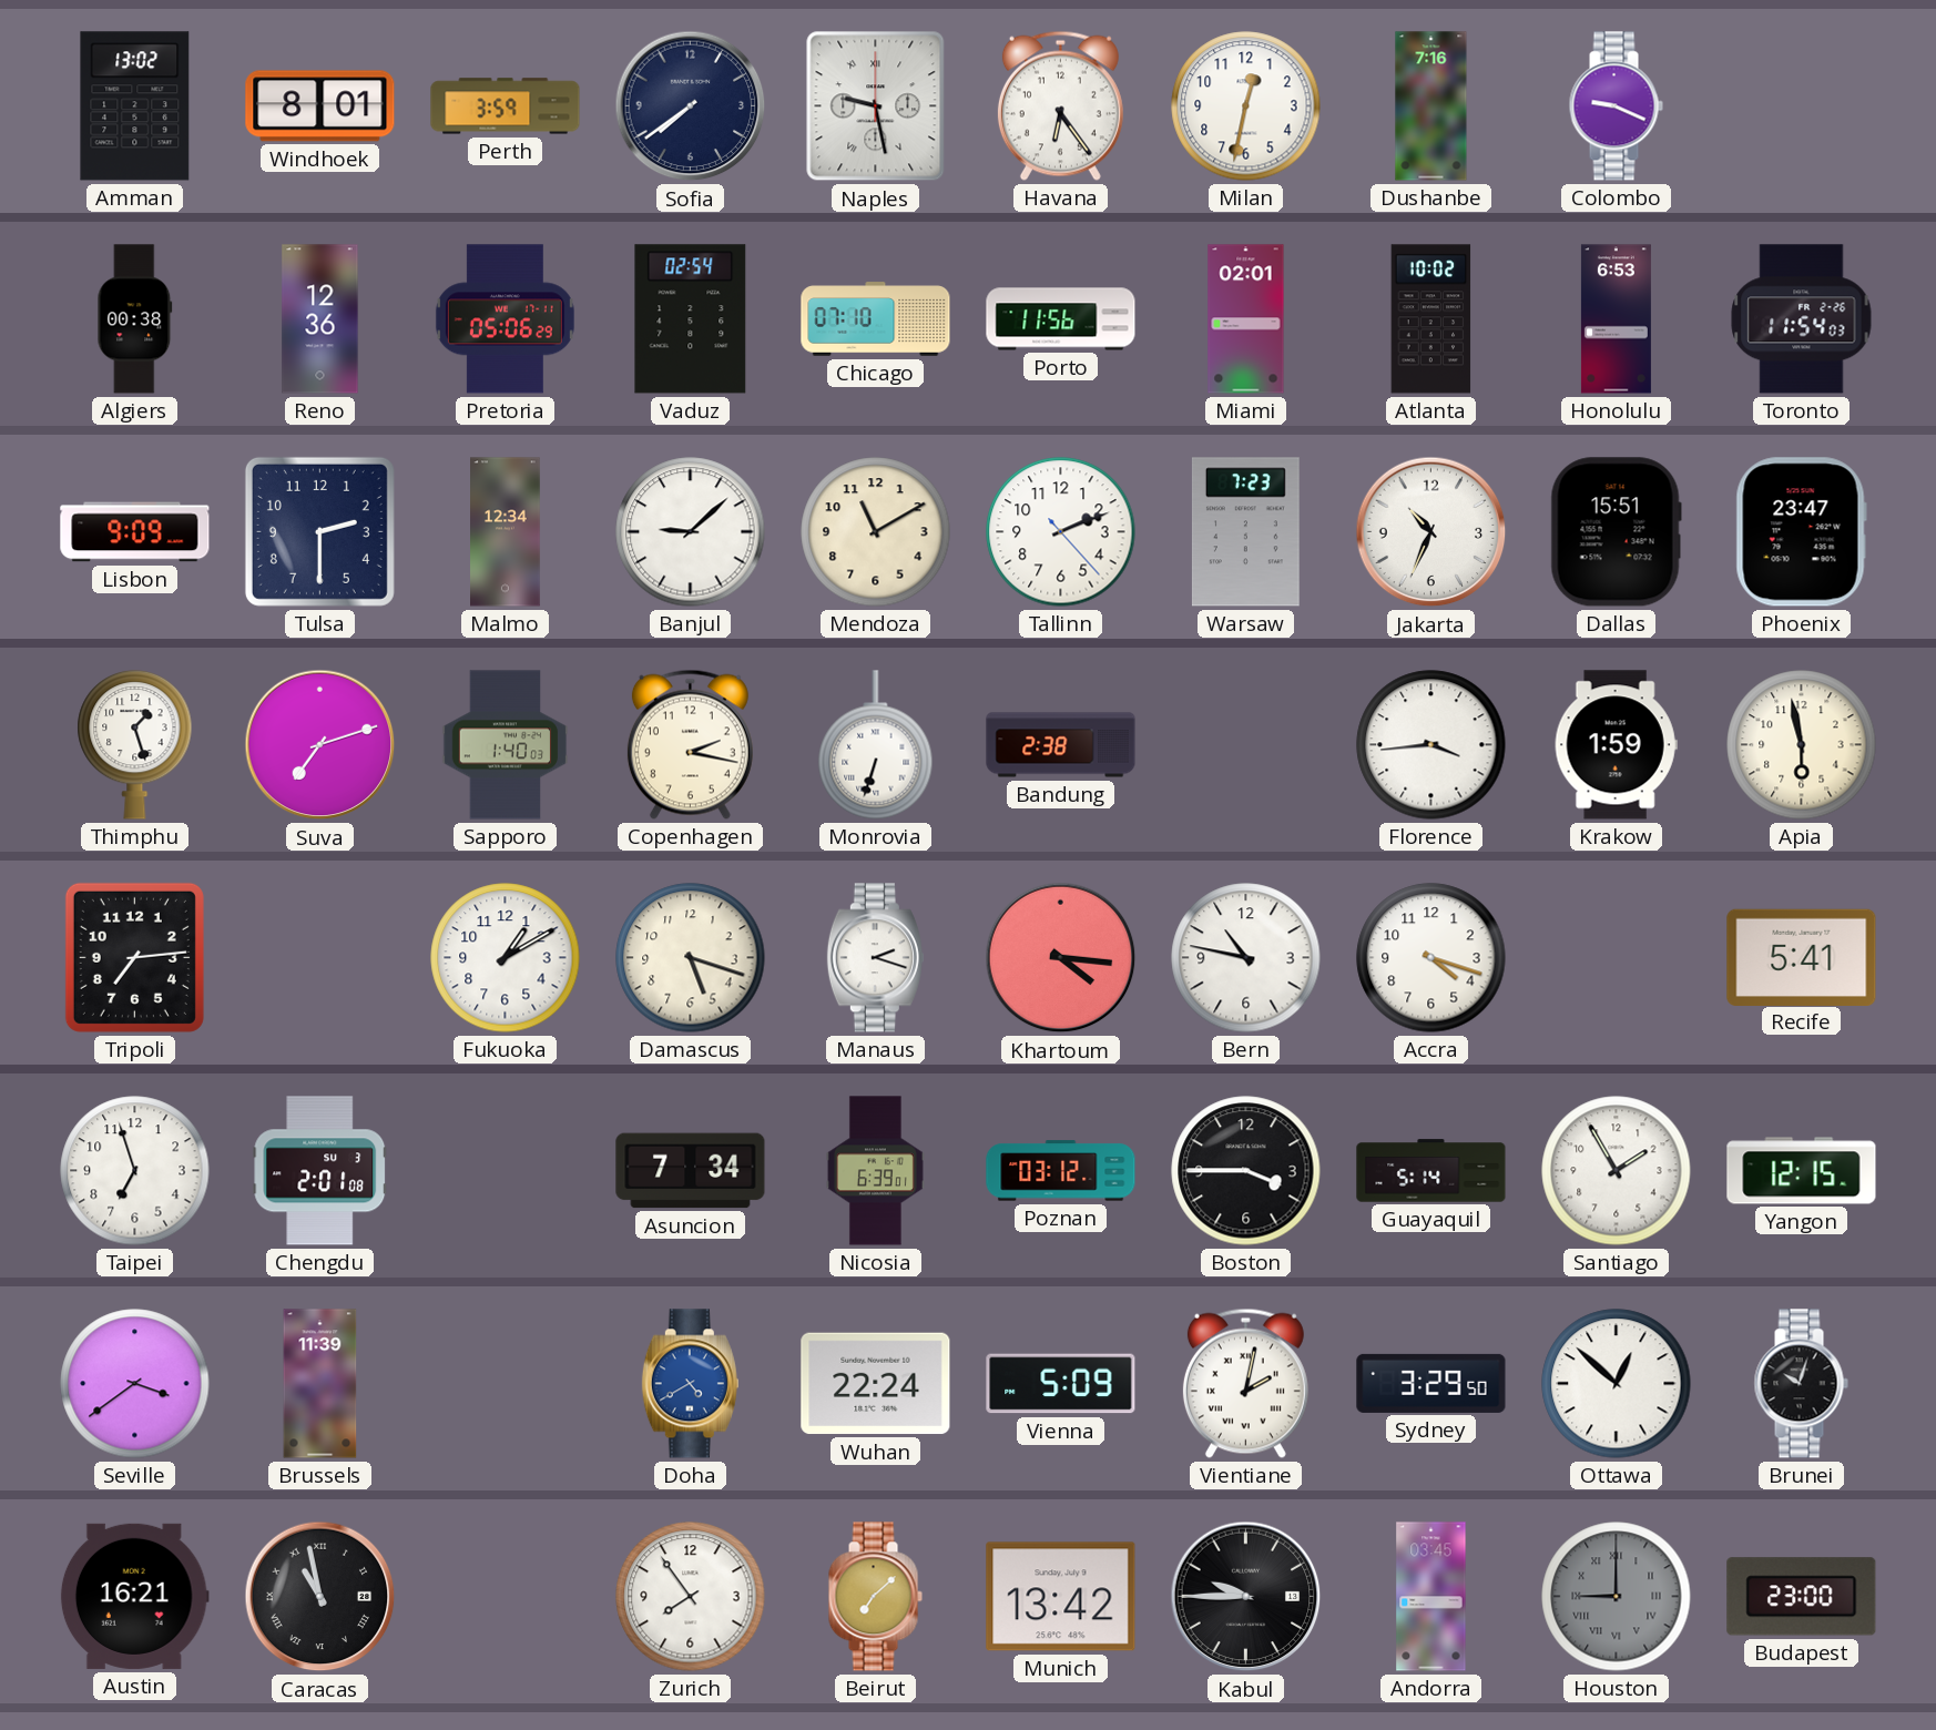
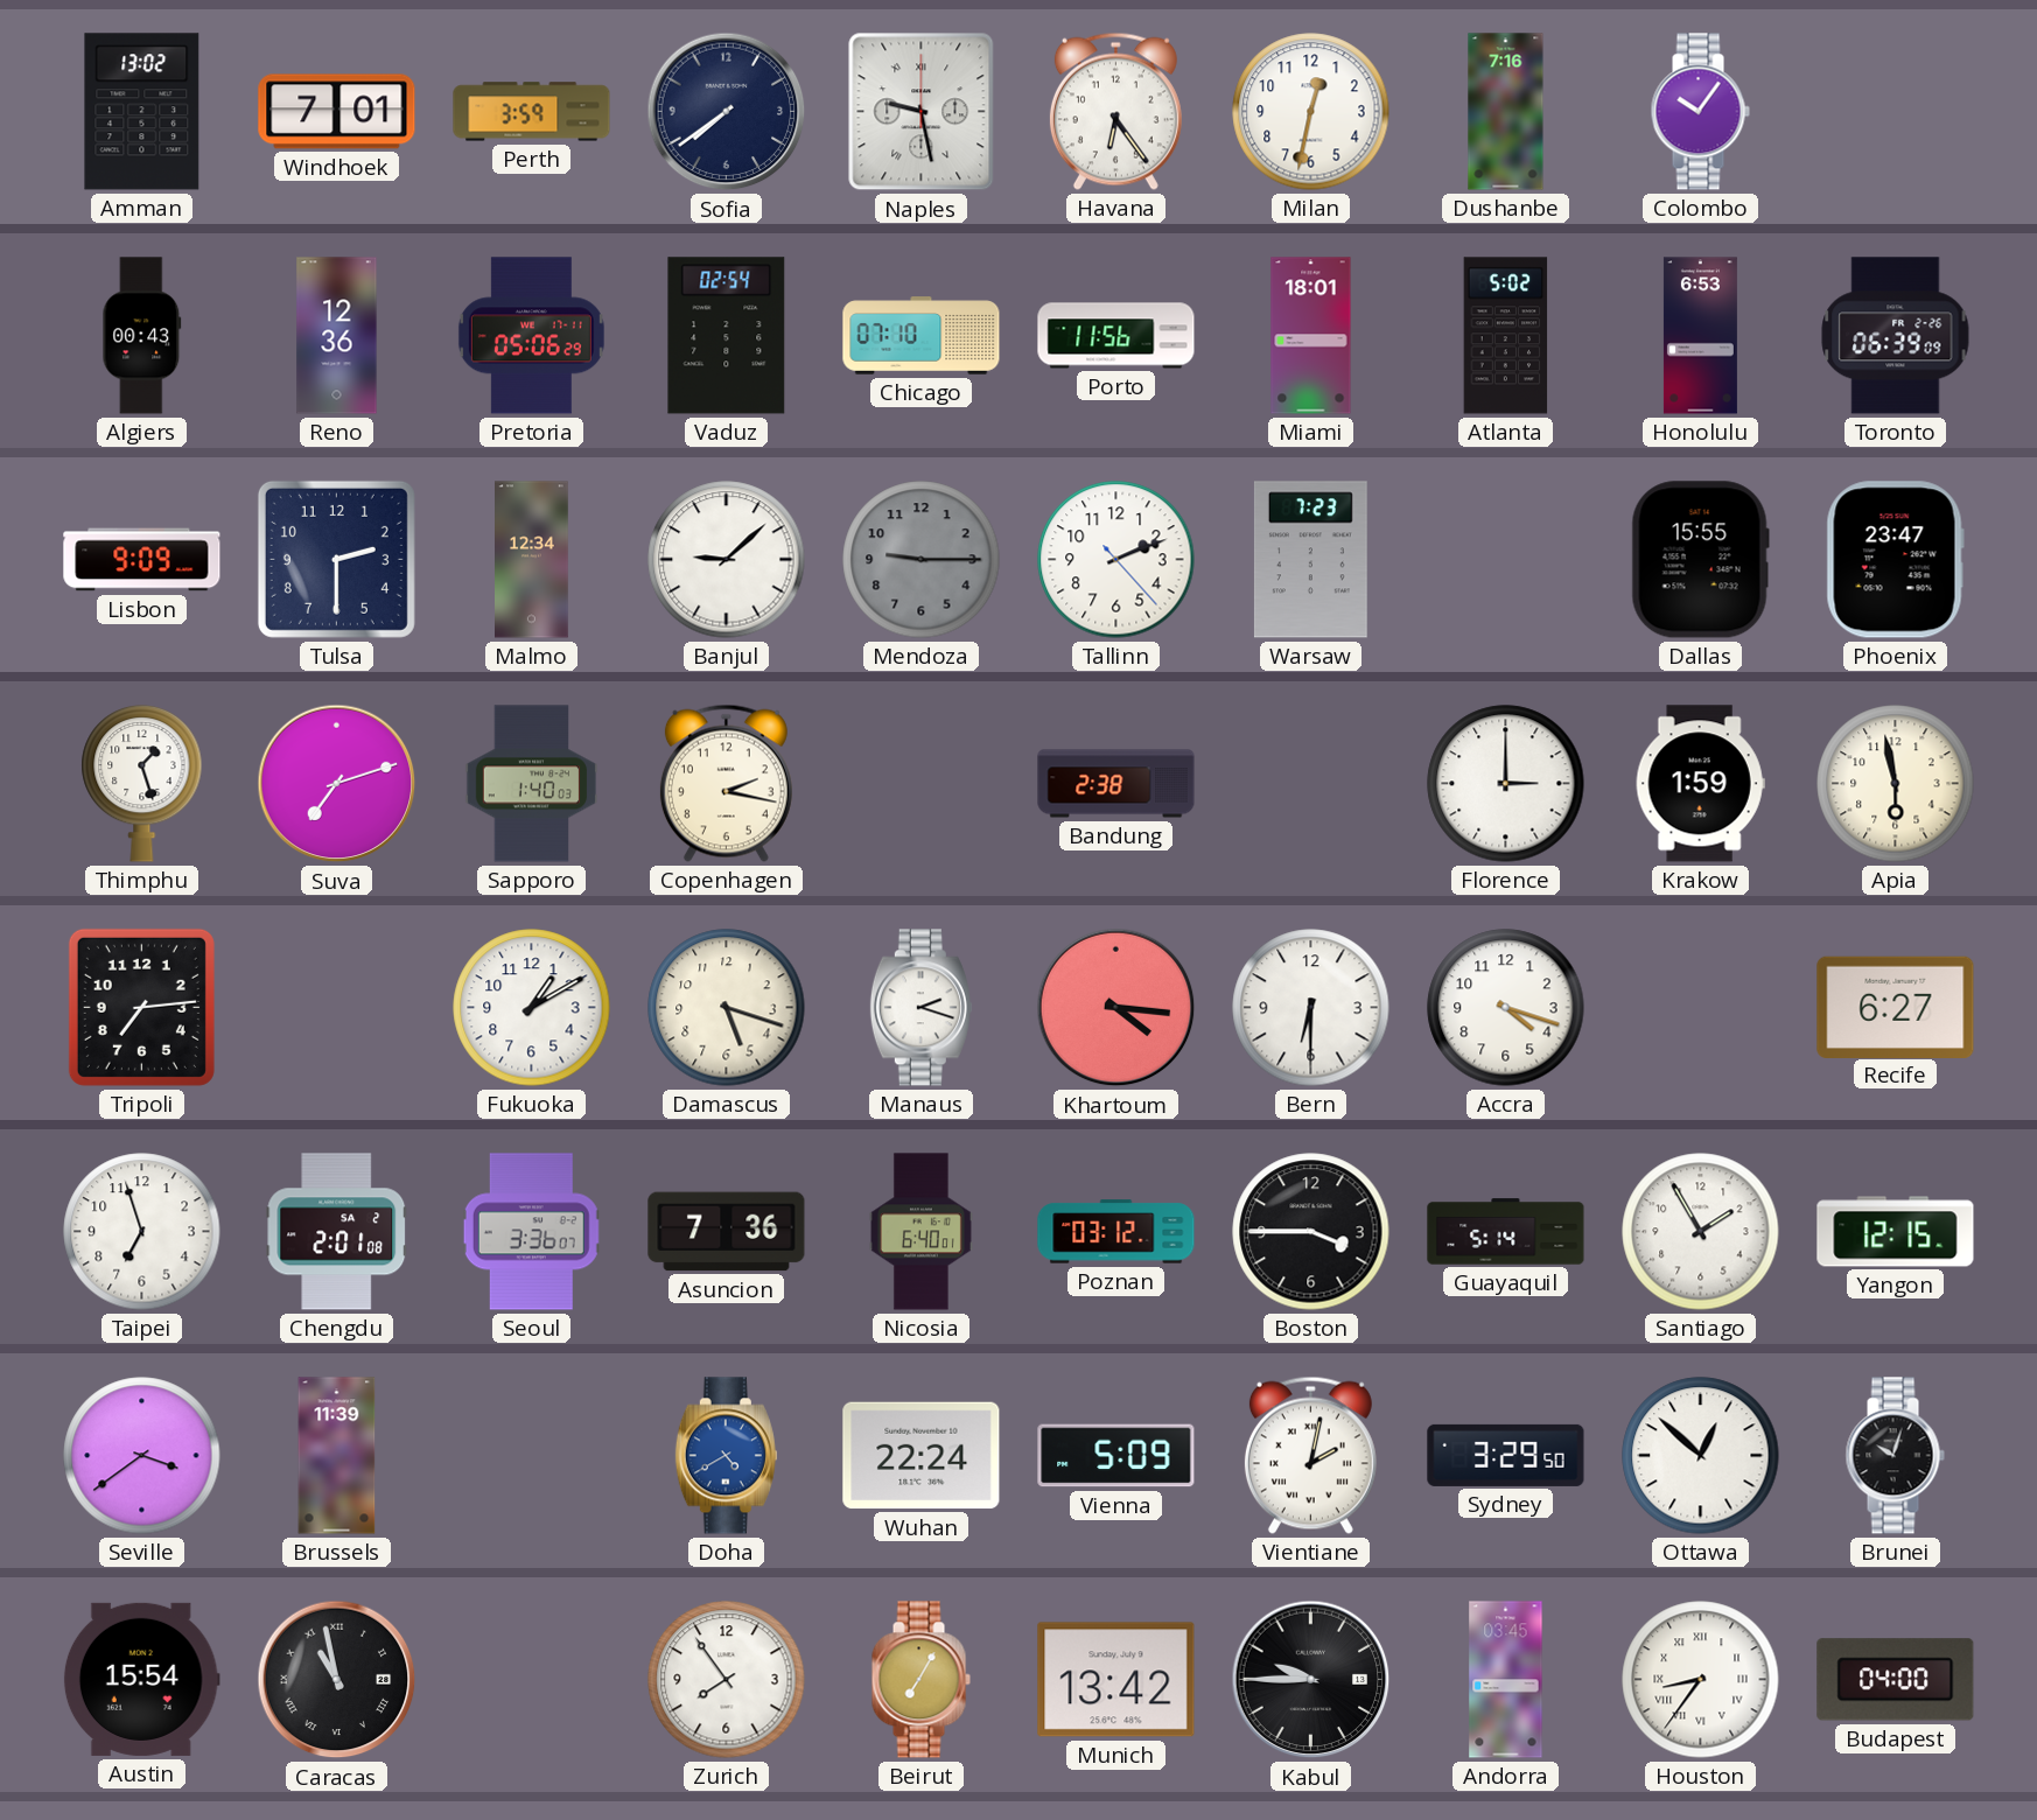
Windhoek: 8:01 -> 7:01
Colombo: 9:19 -> 10:06
Algiers: 00:38 -> 00:43
Miami: 02:01 -> 18:01
Atlanta: 10:02 -> 5:02
Toronto: 11:54 -> 06:39
Mendoza: 11:10 -> 9:15
Mendoza dial: cream -> grey
Jakarta: 10:34 -> none
Dallas: 15:51 -> 15:55
Monrovia: 6:33 -> none
Florence: 3:44 -> 3:00
Bern: 10:47 -> 6:30
Recife: 5:41 -> 6:27
Chengdu date: SU 3 -> SA 2
Seoul: none -> 3:36
Asuncion: 7:34 -> 7:36
Nicosia: 6:39 -> 6:40
Austin: 16:21 -> 15:54
Beirut: 7:08 -> 7:05
Houston: 9:00 -> 8:36
Houston dial: grey -> white
Budapest: 23:00 -> 04:00
